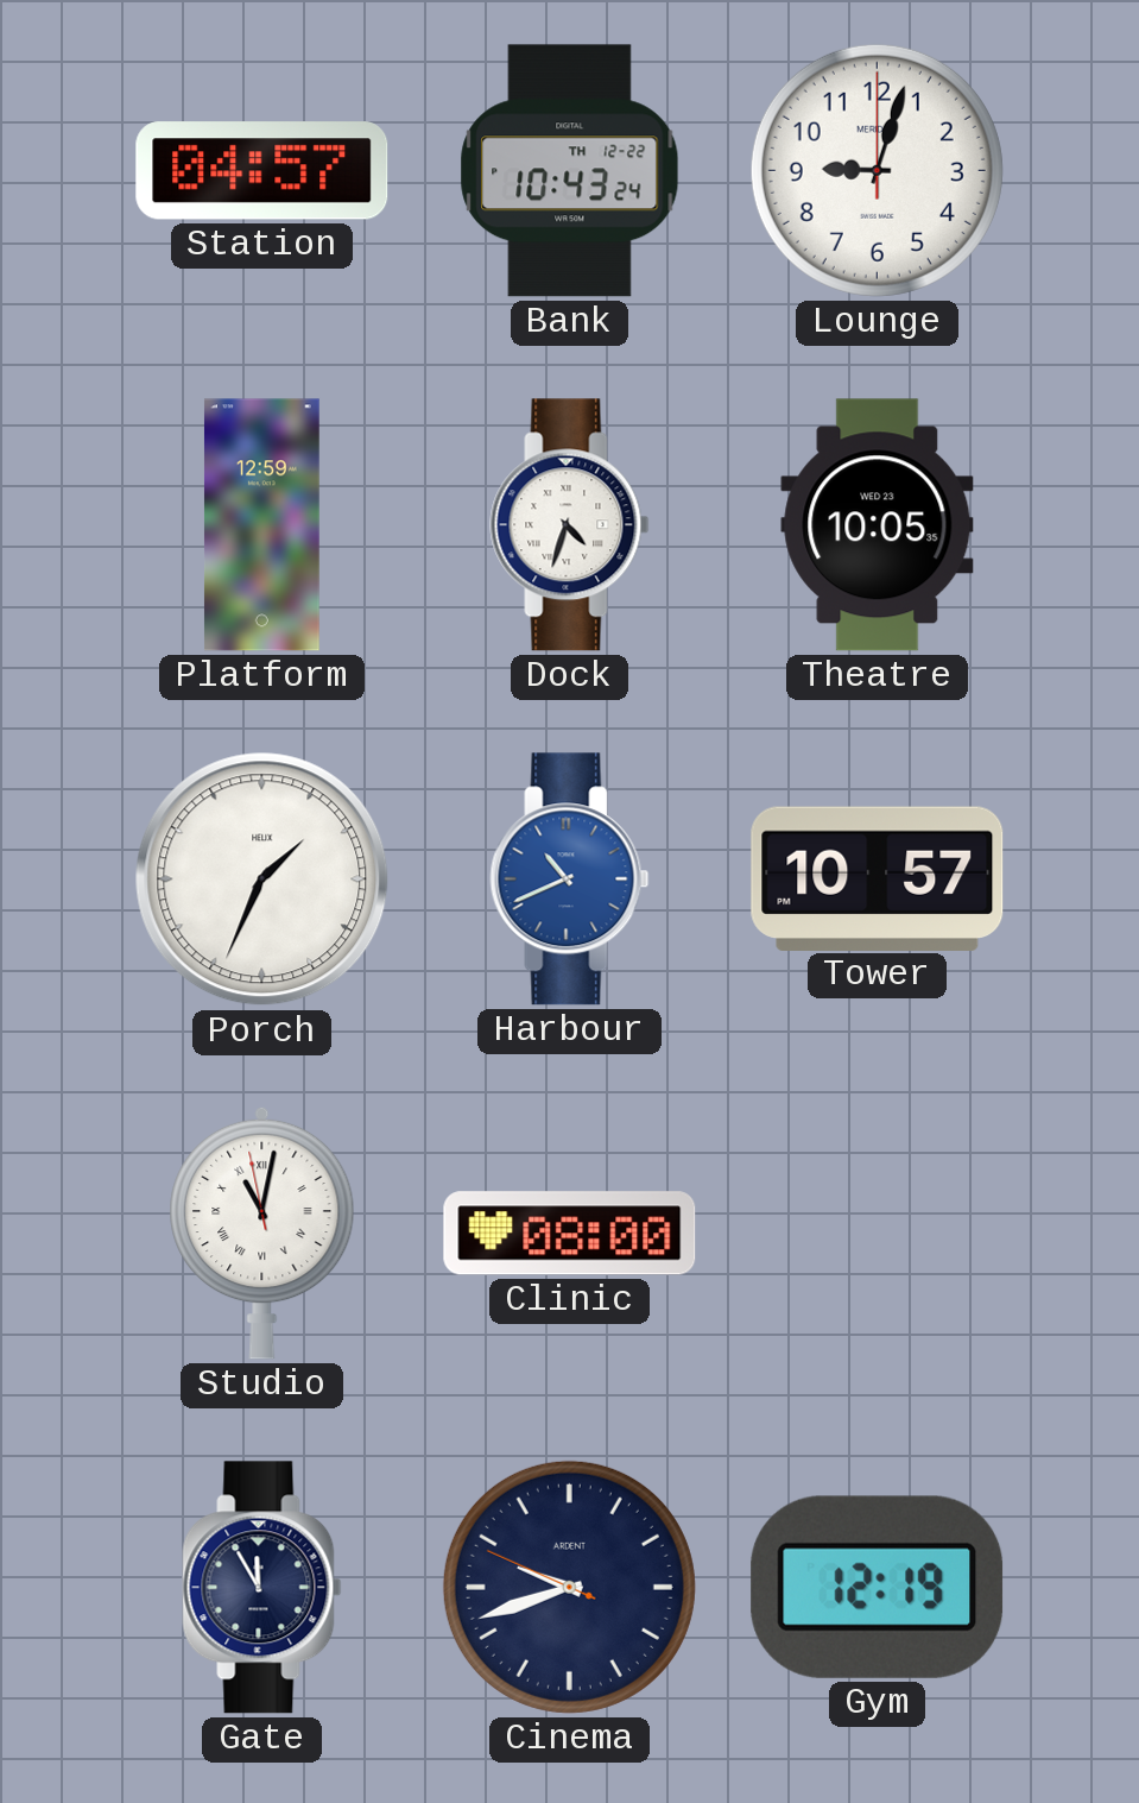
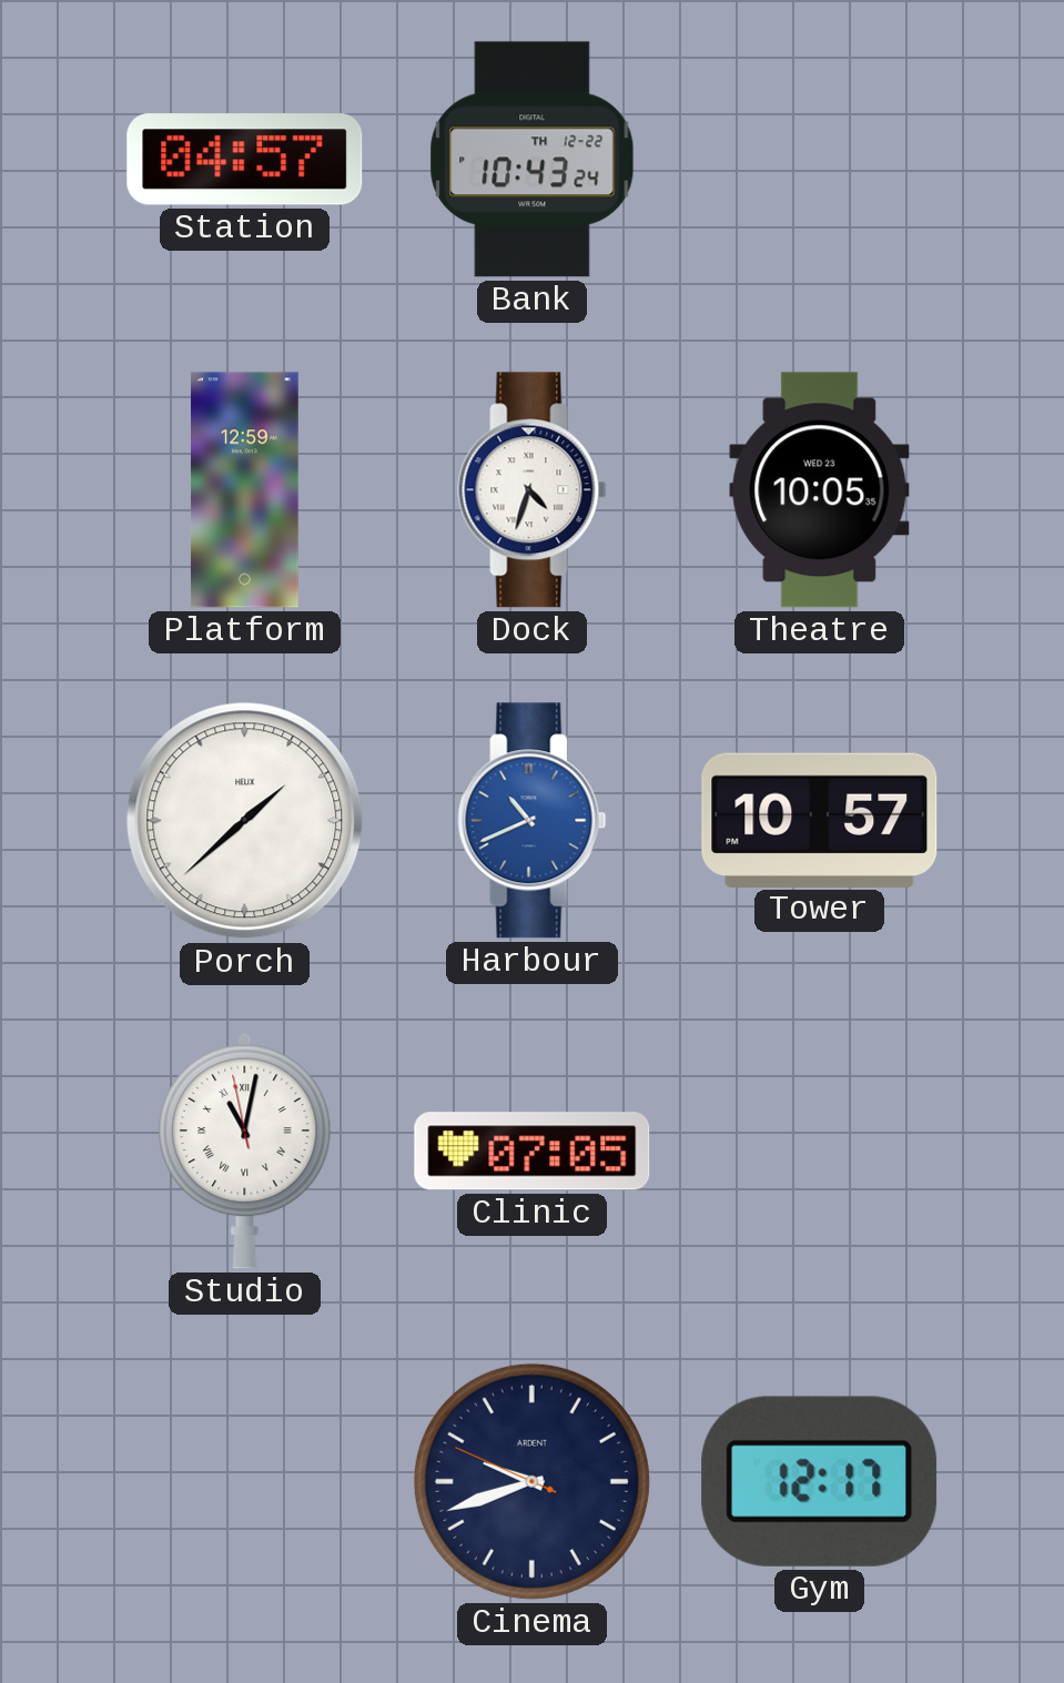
Lounge: 9:03 -> none
Porch: 1:34 -> 1:38
Clinic: 08:00 -> 07:05
Gate: 11:55 -> none
Gym: 12:19 -> 12:17
